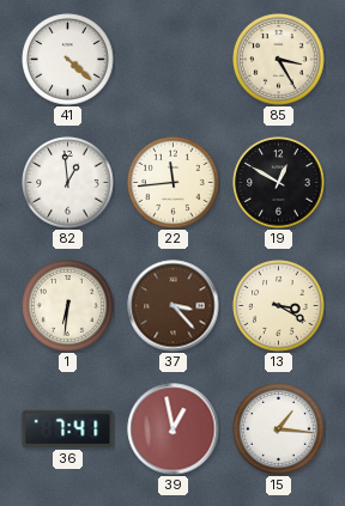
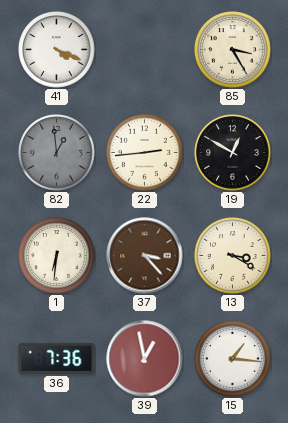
41: 4:22 -> 4:19
82 dial: white -> grey
22: 11:44 -> 2:44
36: 7:41 -> 7:36
